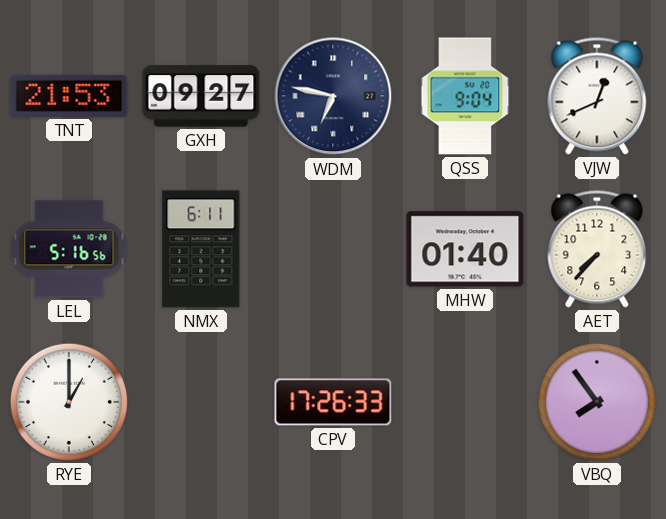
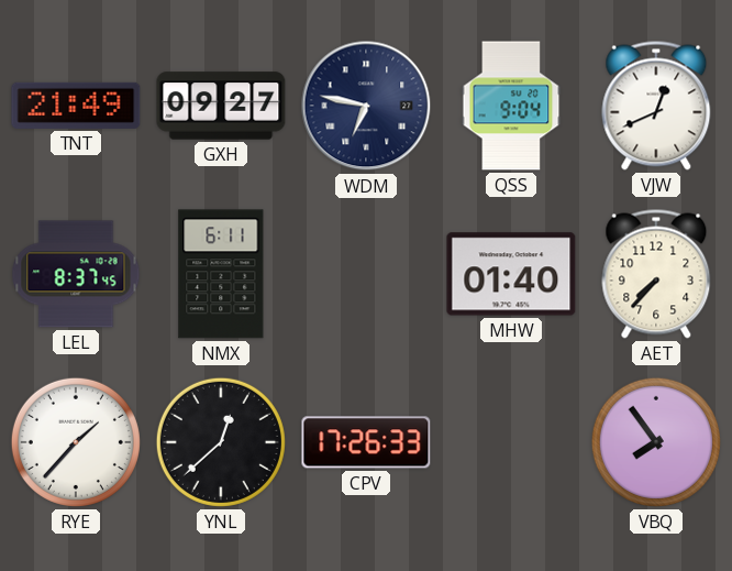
TNT: 21:53 -> 21:49
LEL: 5:16 -> 8:37
RYE: 1:00 -> 1:37
YNL: none -> 12:38
